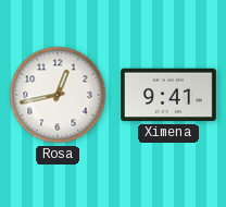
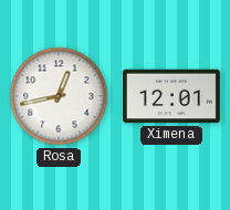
Ximena: 9:41 -> 12:01
